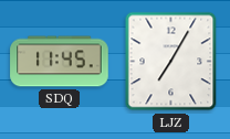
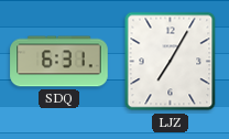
SDQ: 11:45 -> 6:31
